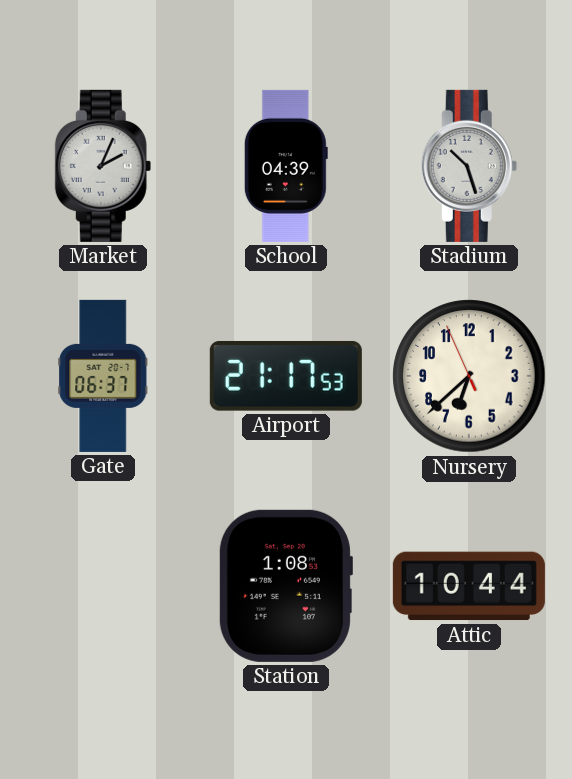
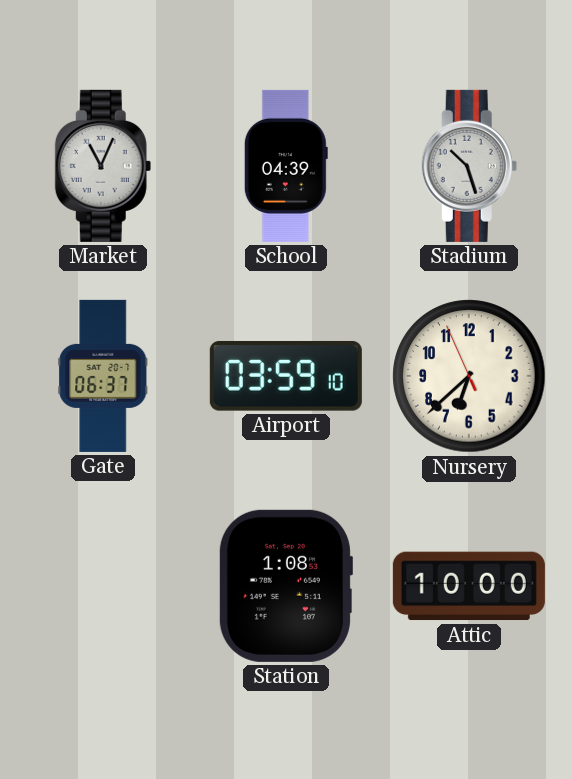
Market: 2:04 -> 11:04
Airport: 21:17 -> 03:59
Attic: 10:44 -> 10:00
